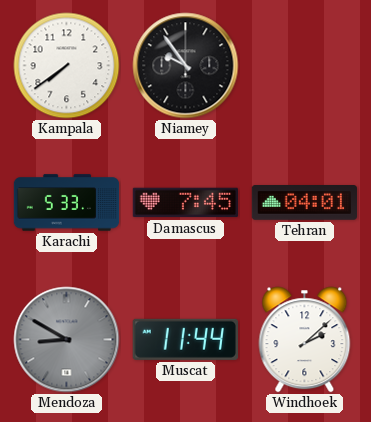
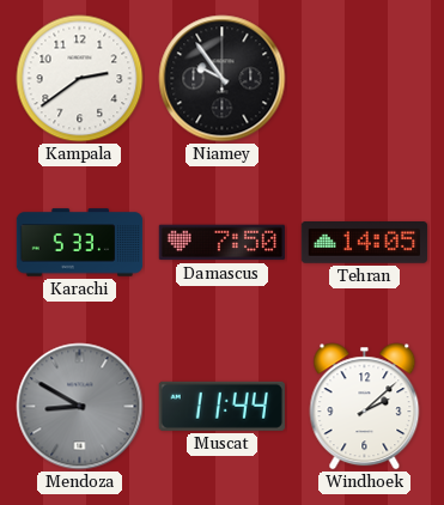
Kampala: 7:39 -> 2:39
Damascus: 7:45 -> 7:50
Tehran: 04:01 -> 14:05
